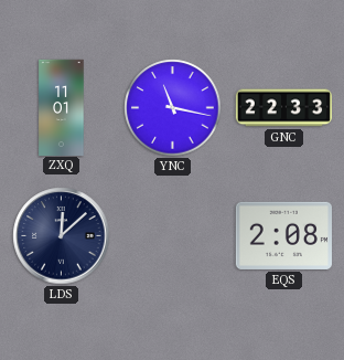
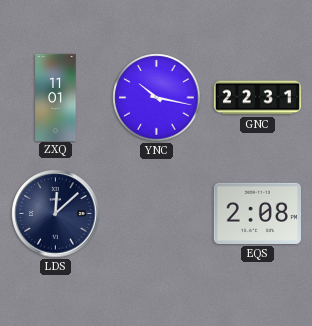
YNC: 11:17 -> 10:17
GNC: 22:33 -> 22:31
